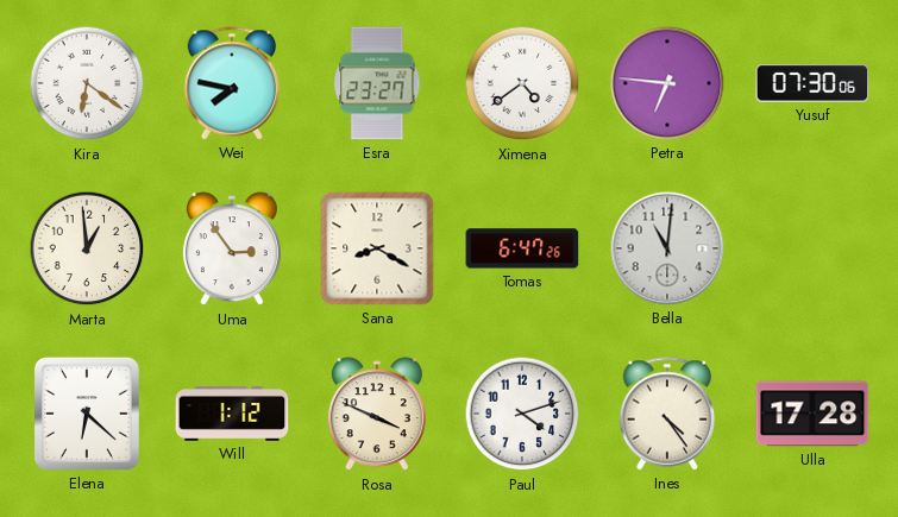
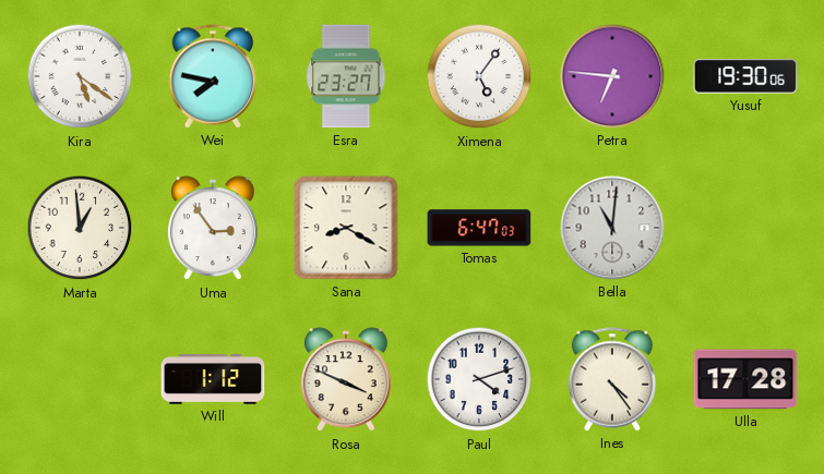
Kira: 6:21 -> 5:21
Ximena: 4:39 -> 5:06
Yusuf: 07:30 -> 19:30
Tomas: 6:47:26 -> 6:47:03
Elena: 6:22 -> none
